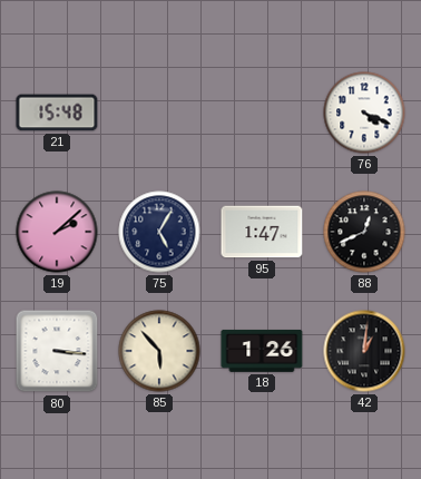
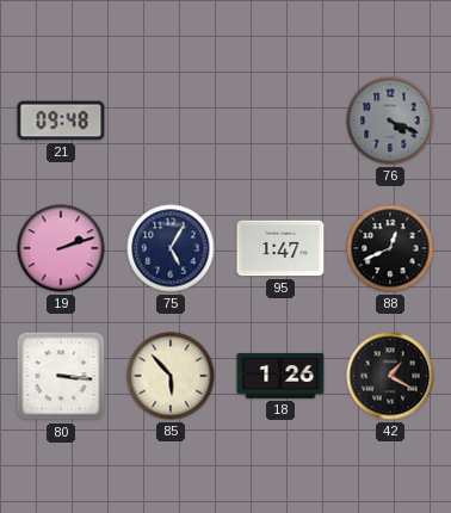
21: 15:48 -> 09:48
76 dial: white -> grey
19: 2:08 -> 2:12
42: 1:01 -> 1:20
